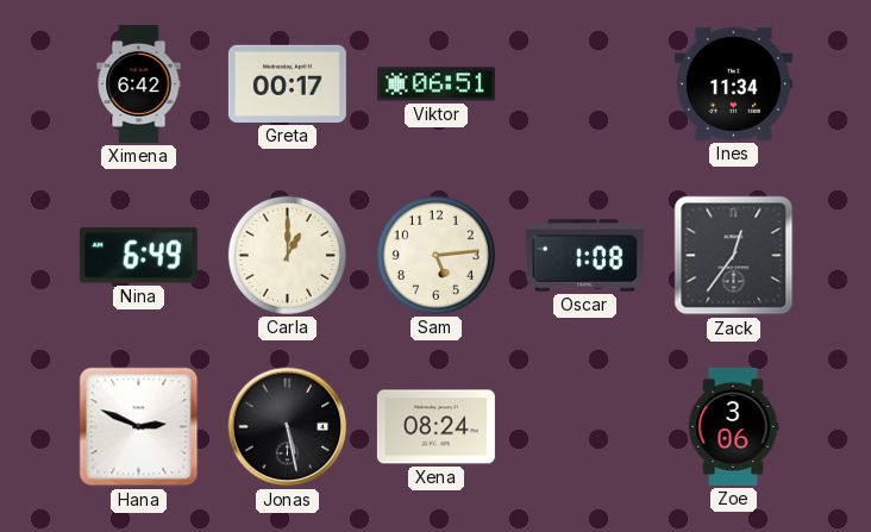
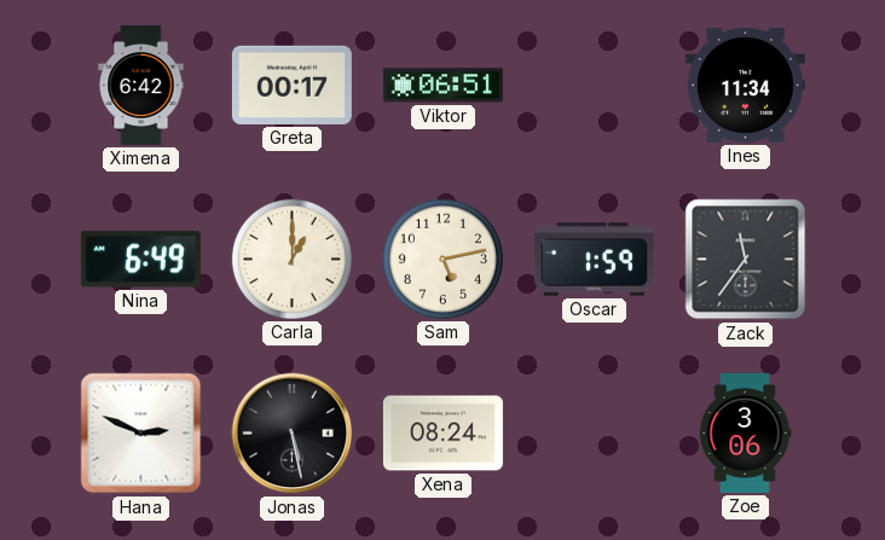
Sam: 5:14 -> 5:13
Oscar: 1:08 -> 1:59
Zack: 12:36 -> 11:36
